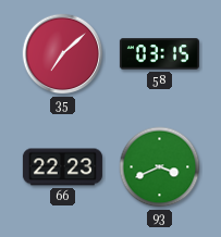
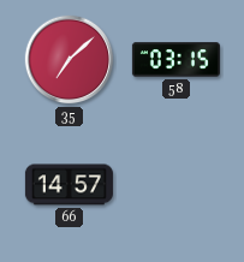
66: 22:23 -> 14:57
93: 3:41 -> none
